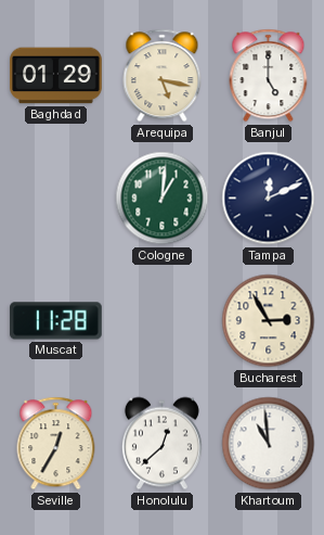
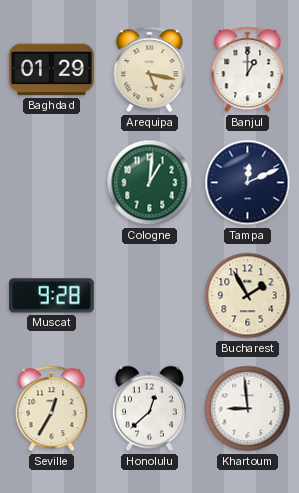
Banjul: 5:00 -> 1:00
Muscat: 11:28 -> 9:28
Bucharest: 2:55 -> 1:55
Khartoum: 10:59 -> 8:59
